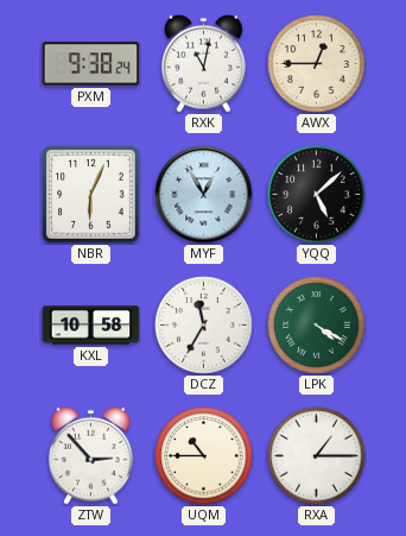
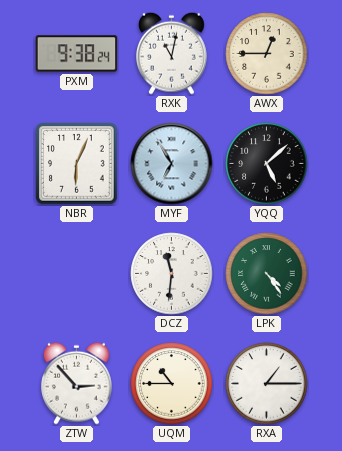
MYF: 12:55 -> 6:55
KXL: 10:58 -> none
DCZ: 11:35 -> 11:31
LPK: 4:20 -> 4:24
